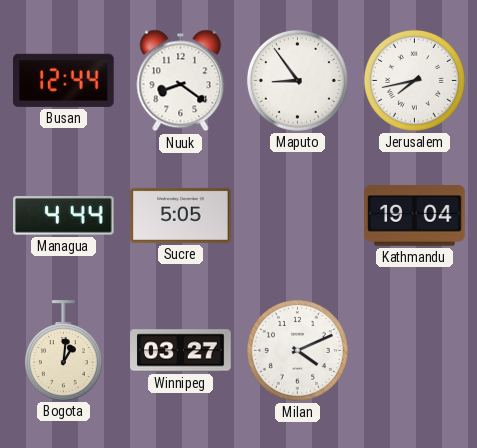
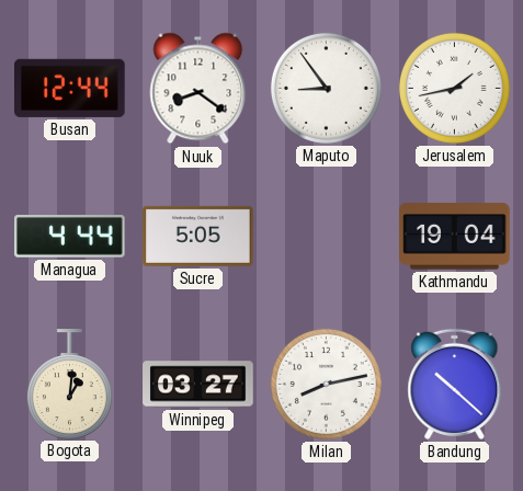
Jerusalem: 7:43 -> 1:43
Milan: 4:11 -> 8:13
Bandung: none -> 10:22
